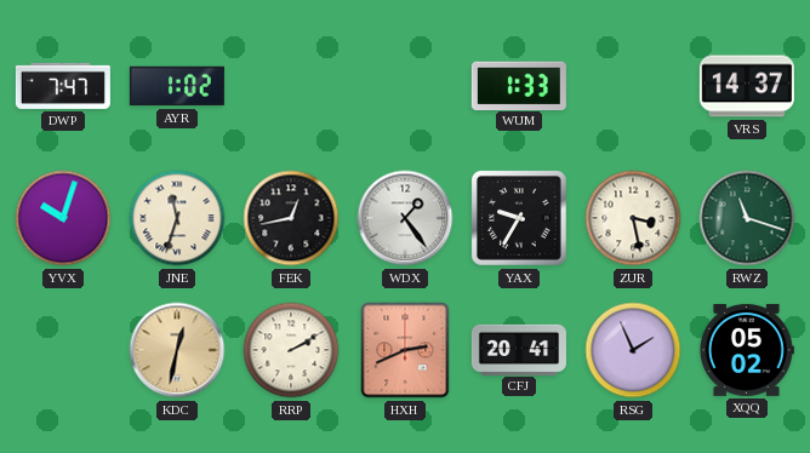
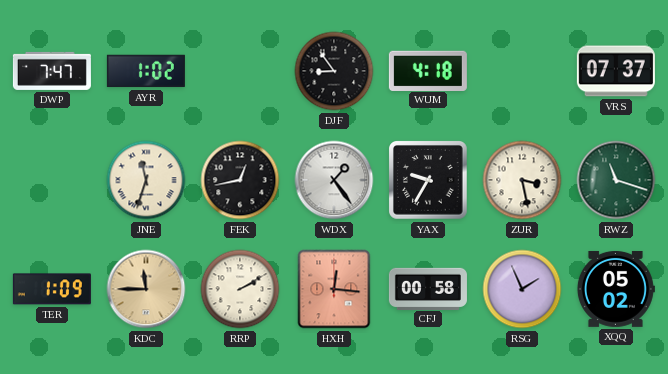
DJF: none -> 8:54
WUM: 1:33 -> 4:18
VRS: 14:37 -> 07:37
YVX: 10:03 -> none
TER: none -> 1:09
KDC: 12:32 -> 11:45
HXH: 2:41 -> 12:16
CFJ: 20:41 -> 00:58
